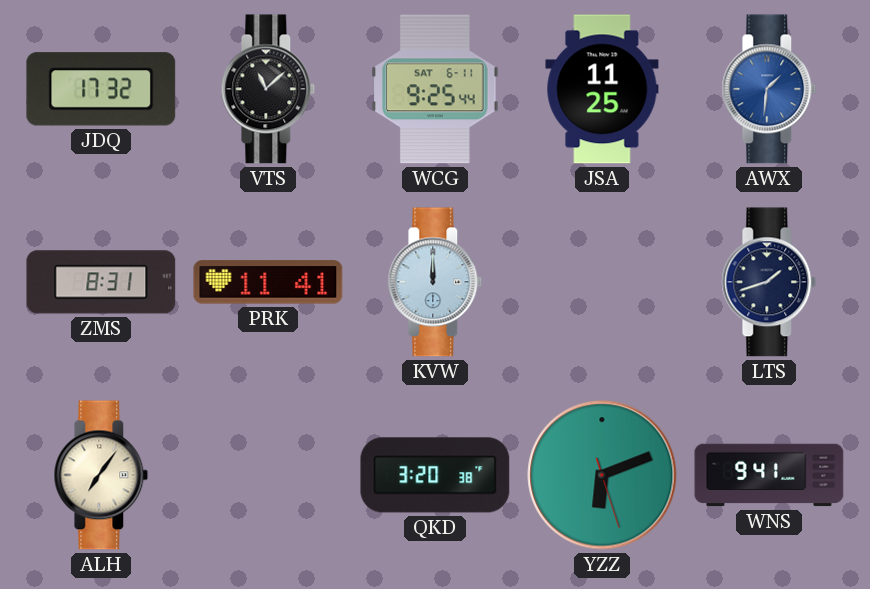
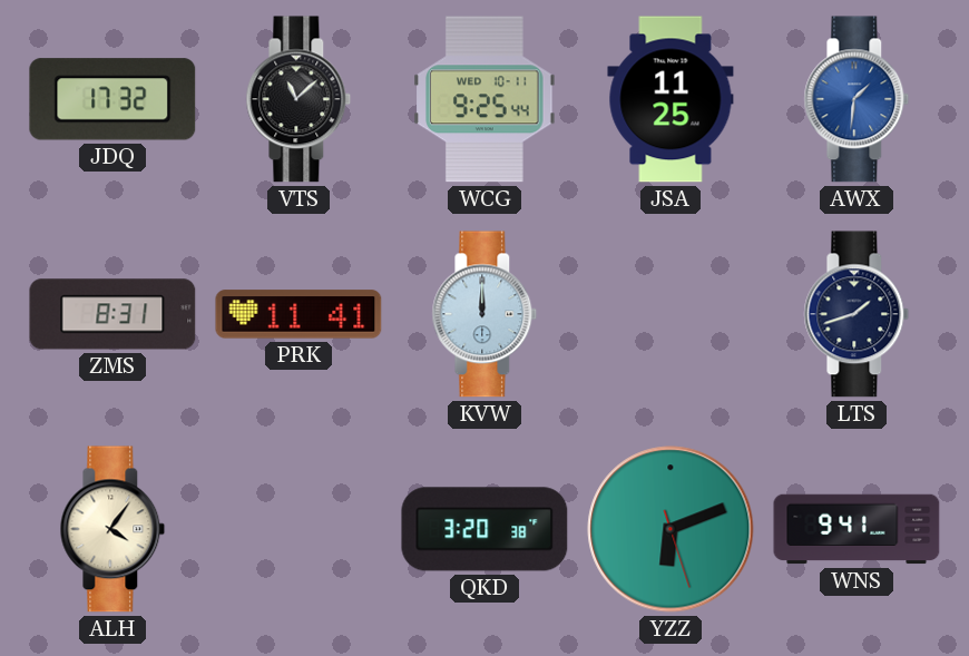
WCG date: SAT 6-11 -> WED 10-11
ALH: 7:06 -> 4:06
